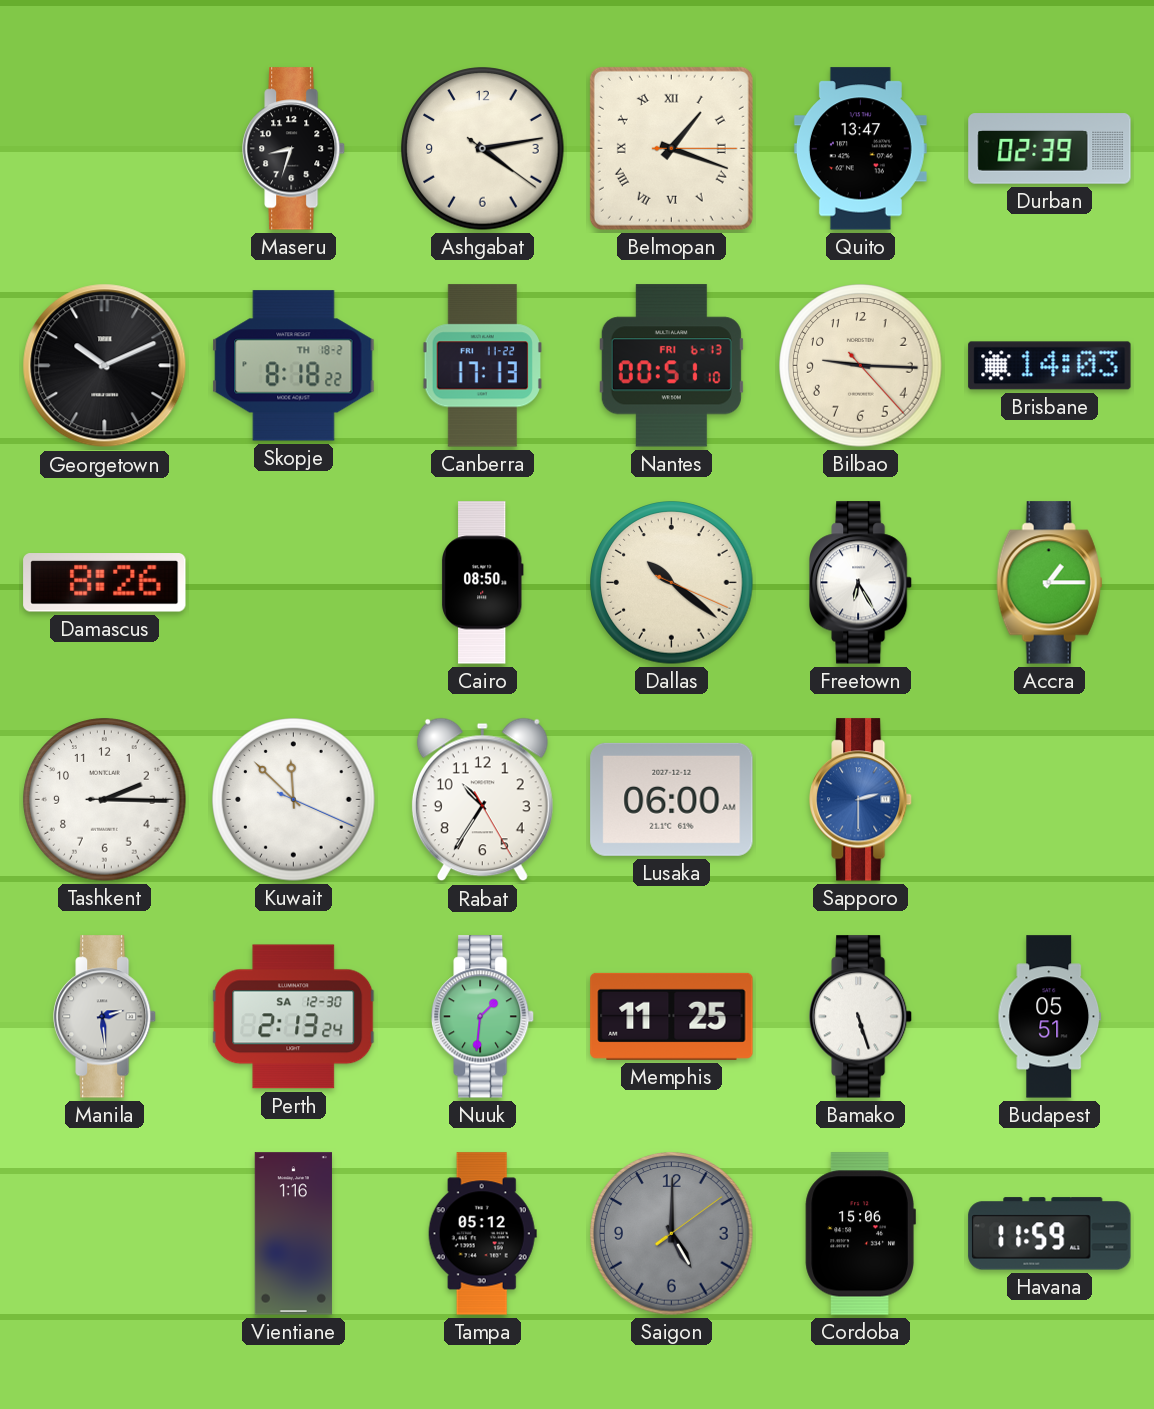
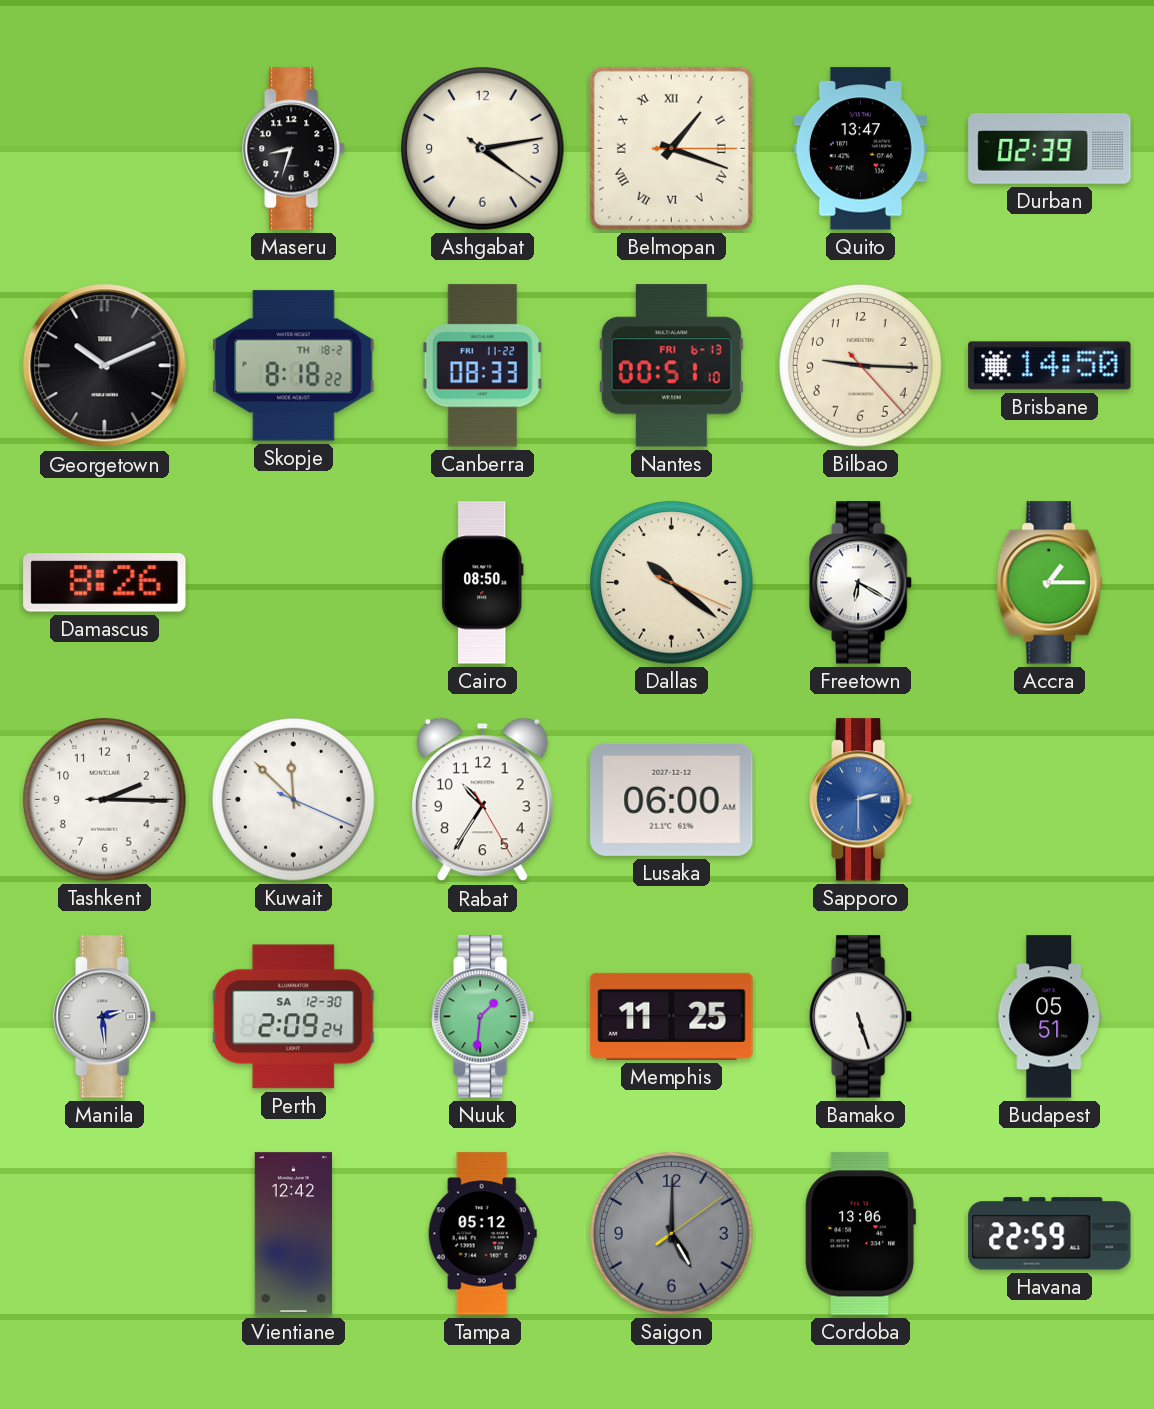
Canberra: 17:13 -> 08:33
Brisbane: 14:03 -> 14:50
Freetown: 6:25 -> 6:20
Perth: 2:13 -> 2:09
Vientiane: 1:16 -> 12:42
Cordoba: 15:06 -> 13:06
Havana: 11:59 -> 22:59
